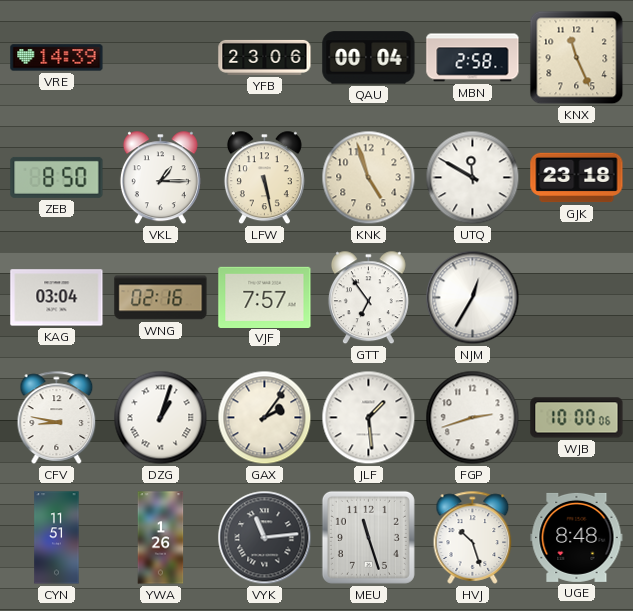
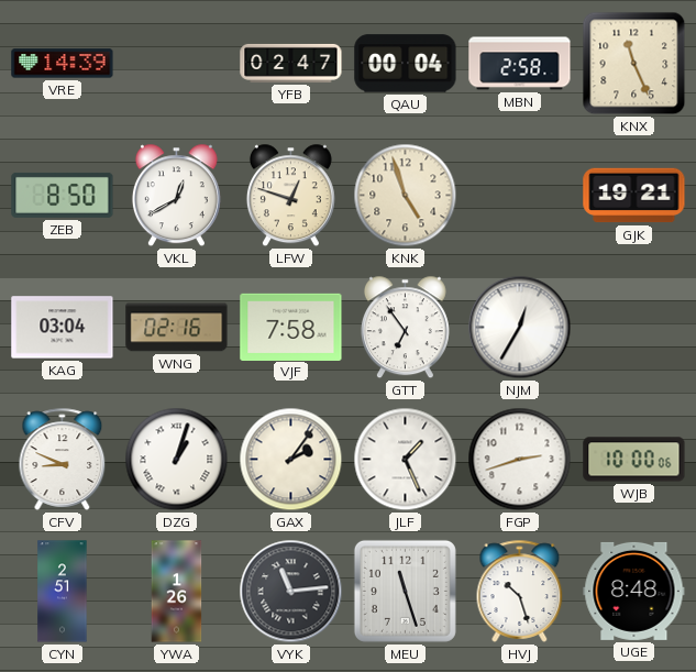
YFB: 23:06 -> 02:47
VKL: 1:15 -> 12:40
LFW: 5:28 -> 12:48
UTQ: 11:50 -> none
GJK: 23:18 -> 19:21
VJF: 7:57 -> 7:58
CFV: 8:47 -> 8:49
JLF: 1:29 -> 1:26
CYN: 11:51 -> 2:51
